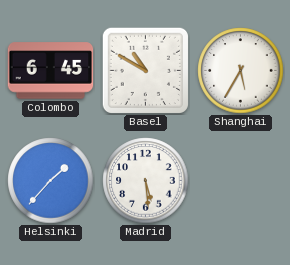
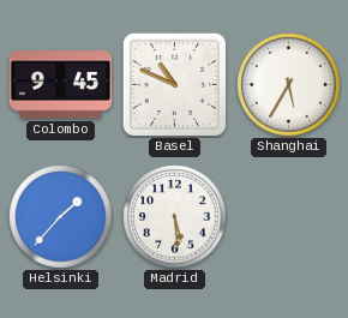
Colombo: 6:45 -> 9:45
Basel: 10:50 -> 10:49
